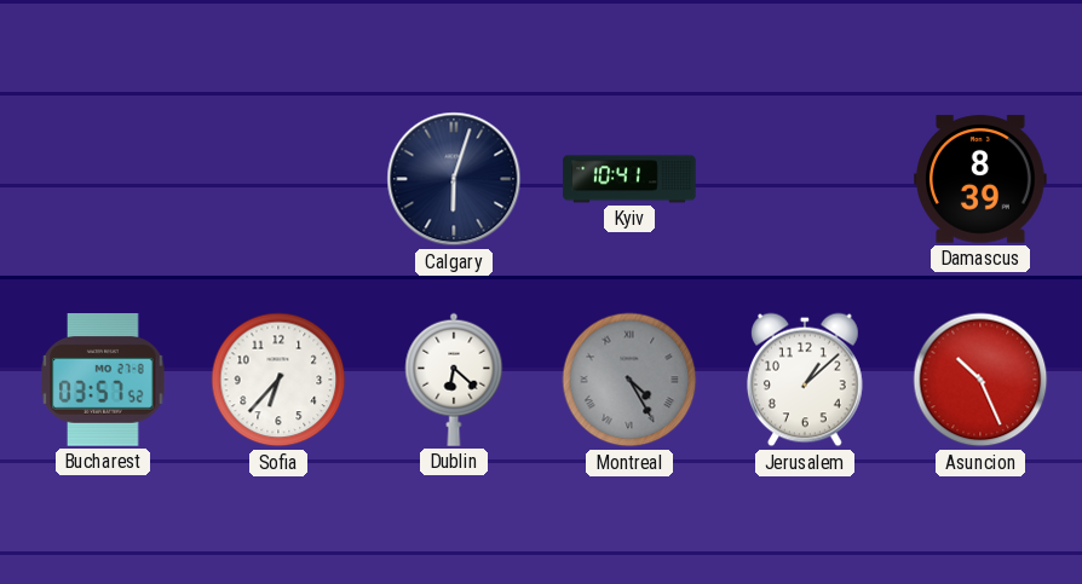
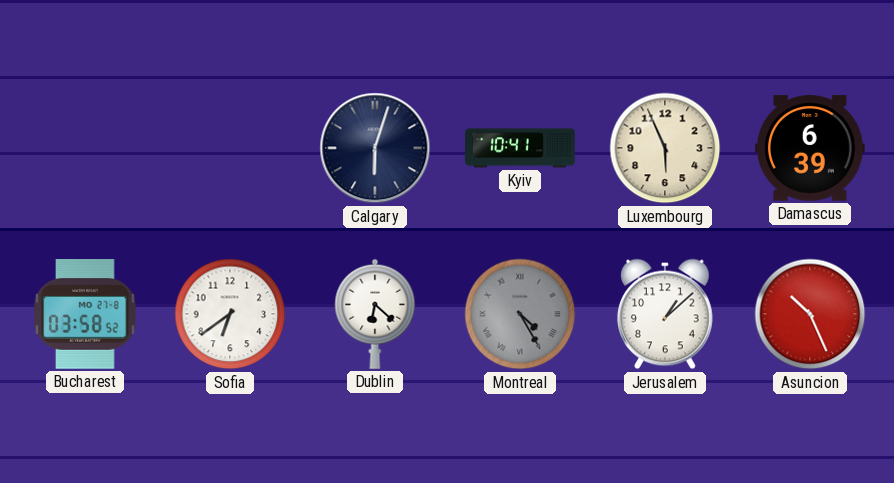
Luxembourg: none -> 5:56
Damascus: 8:39 -> 6:39
Bucharest: 03:57 -> 03:58
Sofia: 6:37 -> 6:39
